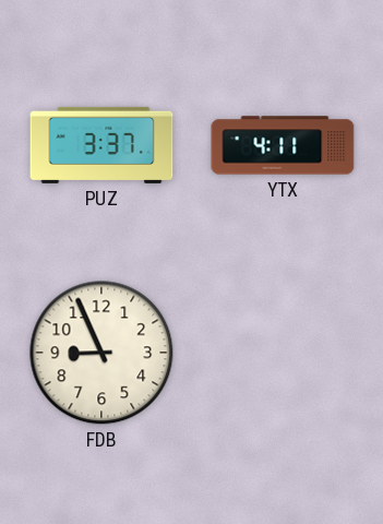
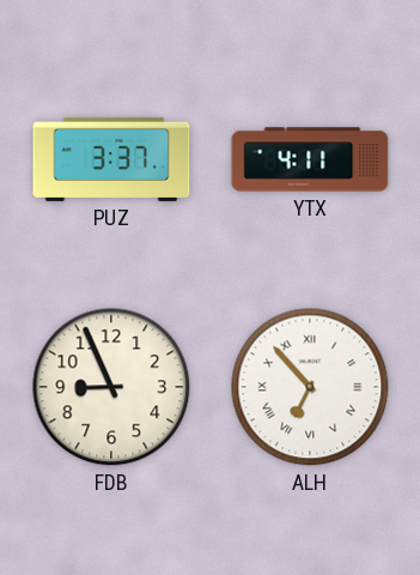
ALH: none -> 6:53
